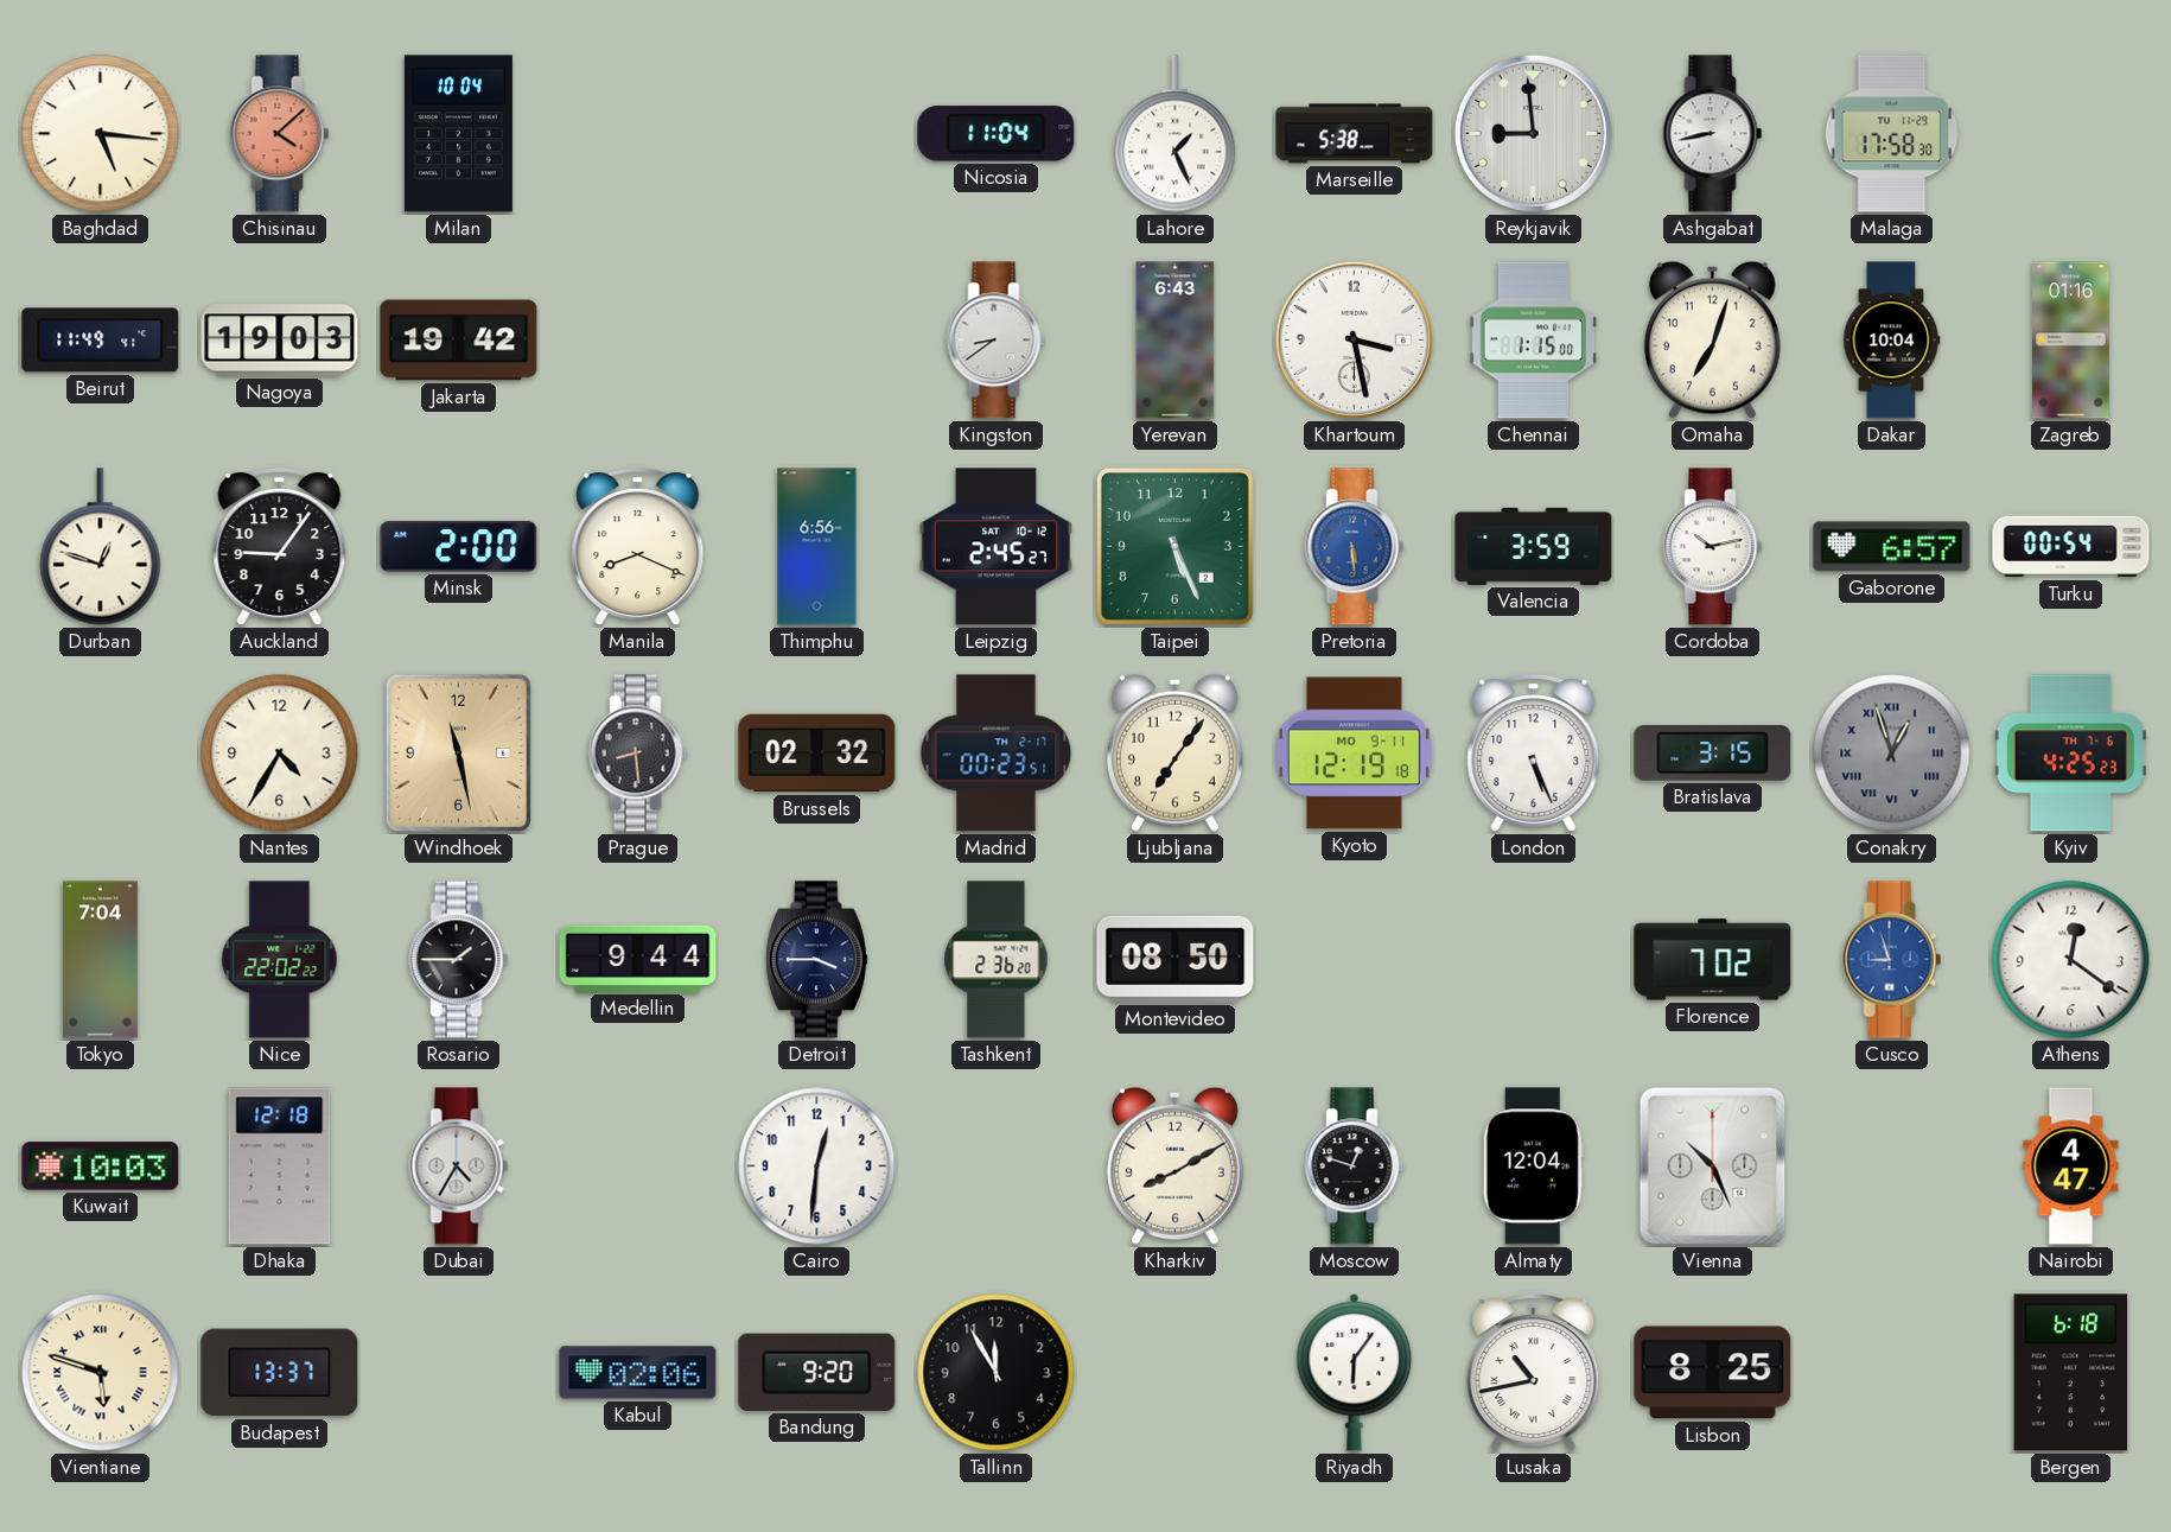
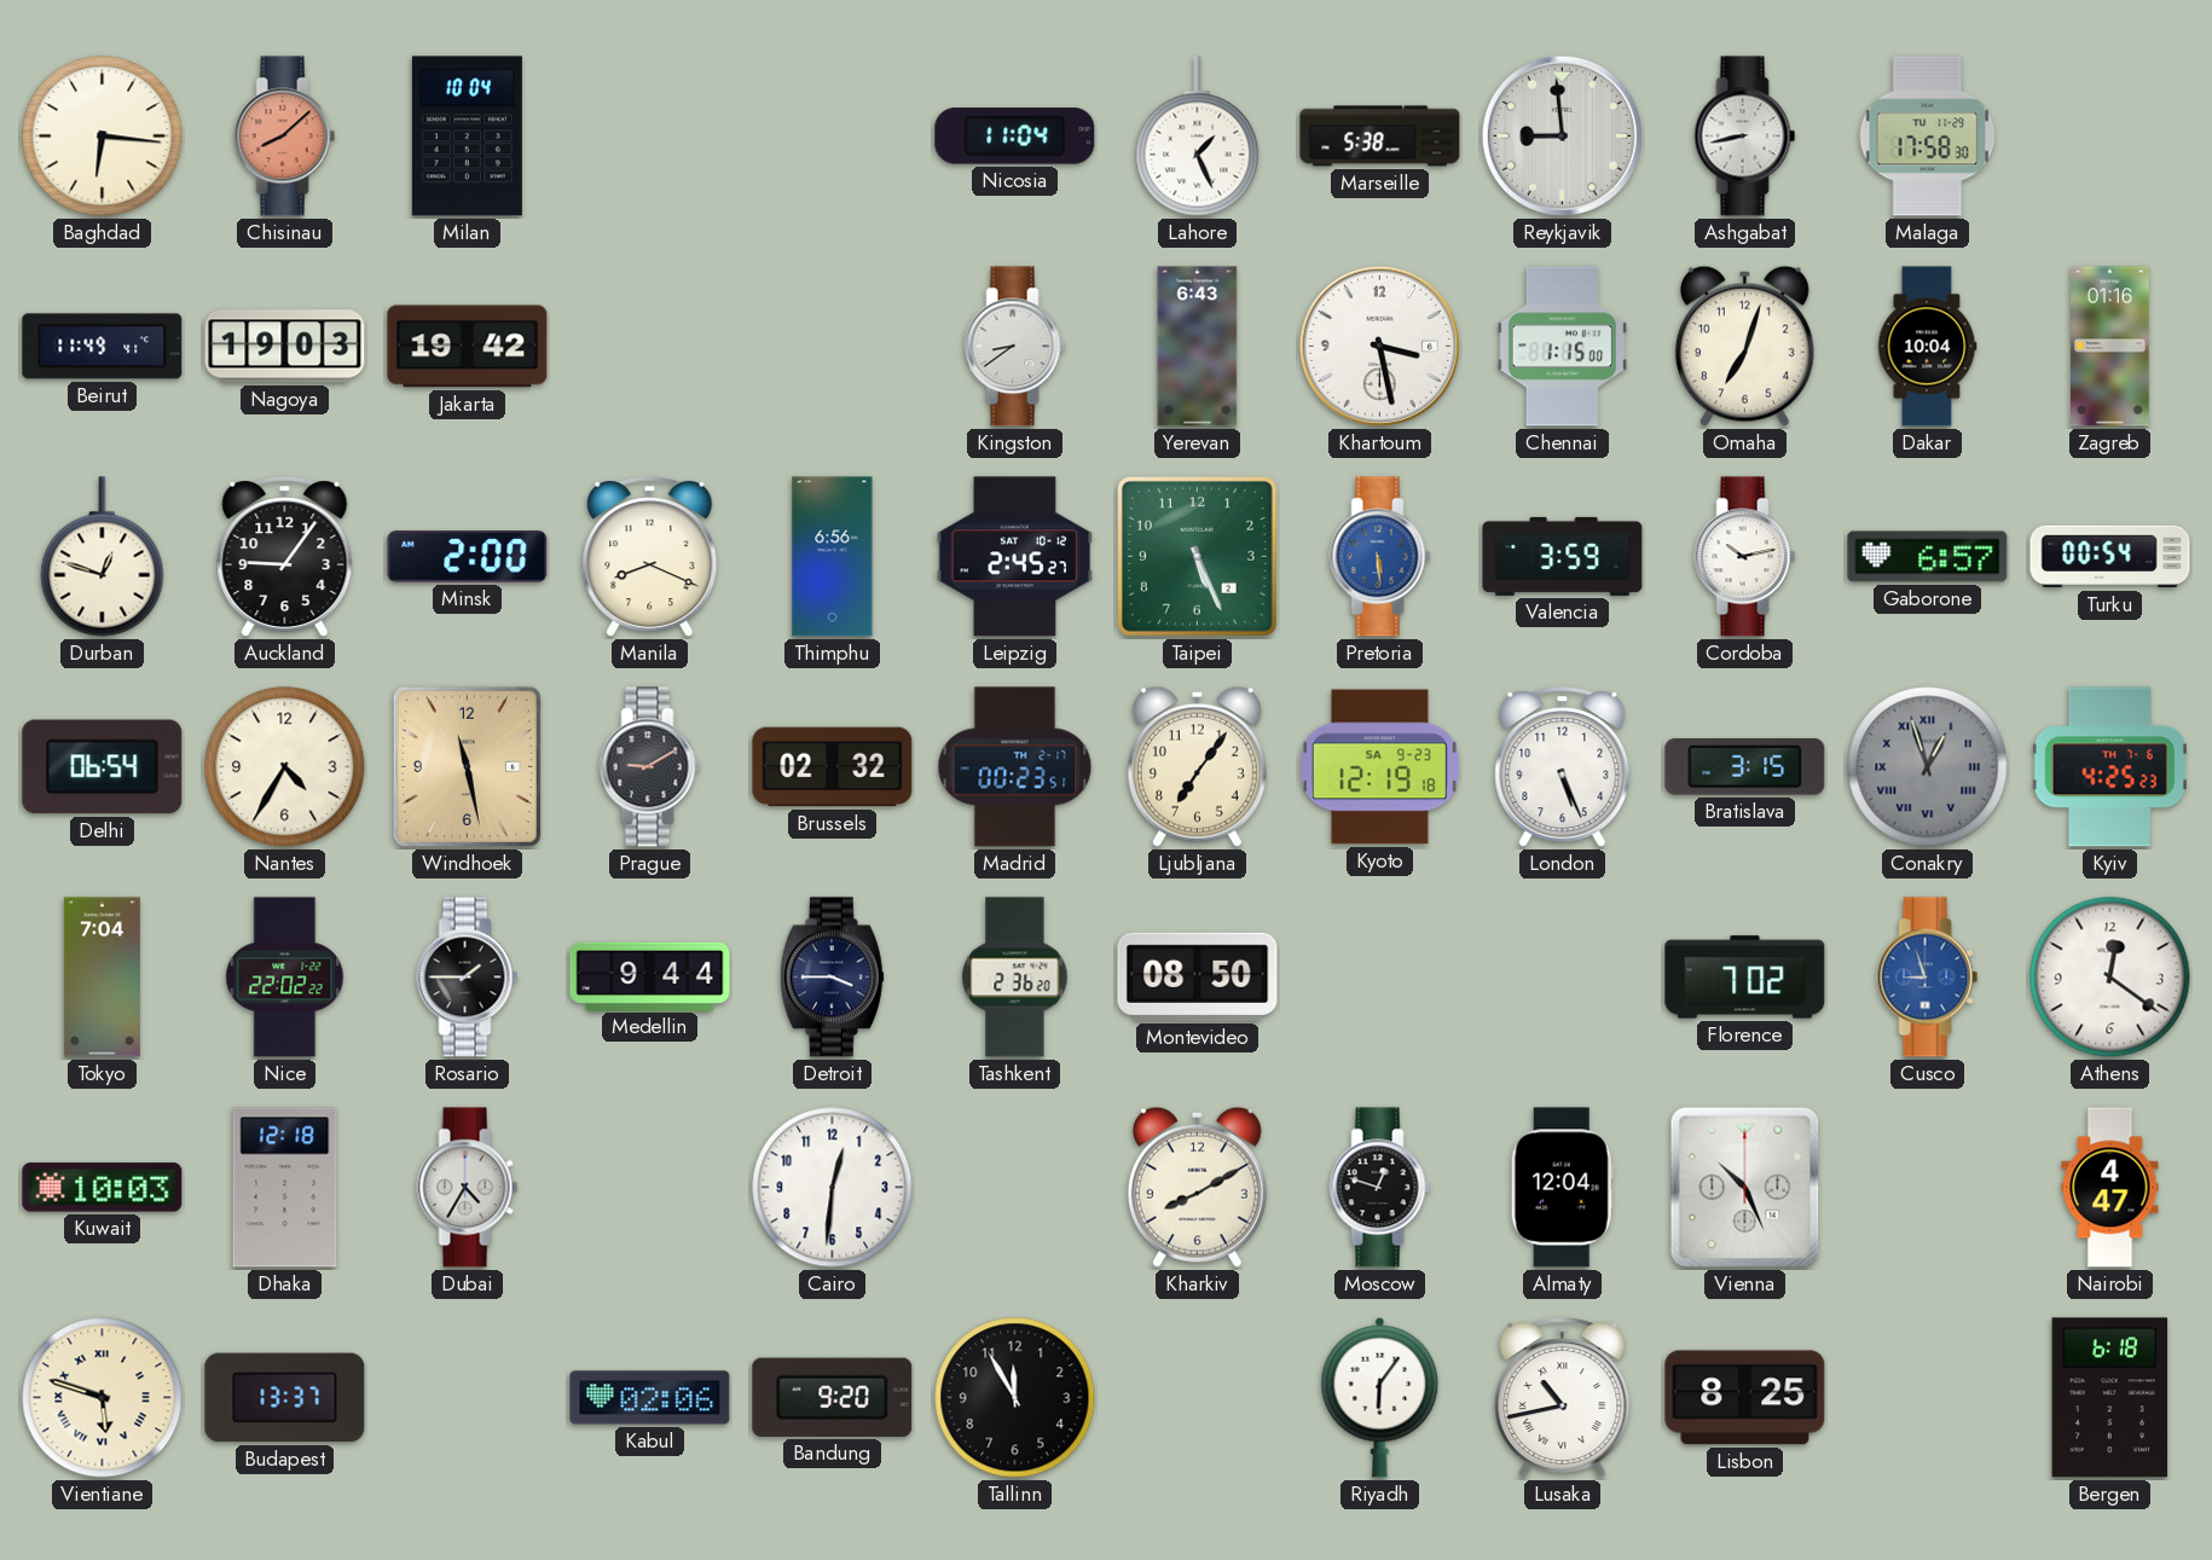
Baghdad: 5:16 -> 6:16
Chisinau: 4:08 -> 8:08
Delhi: none -> 06:54
Prague: 8:29 -> 9:10
Kyoto date: MO 9-11 -> SA 9-23
